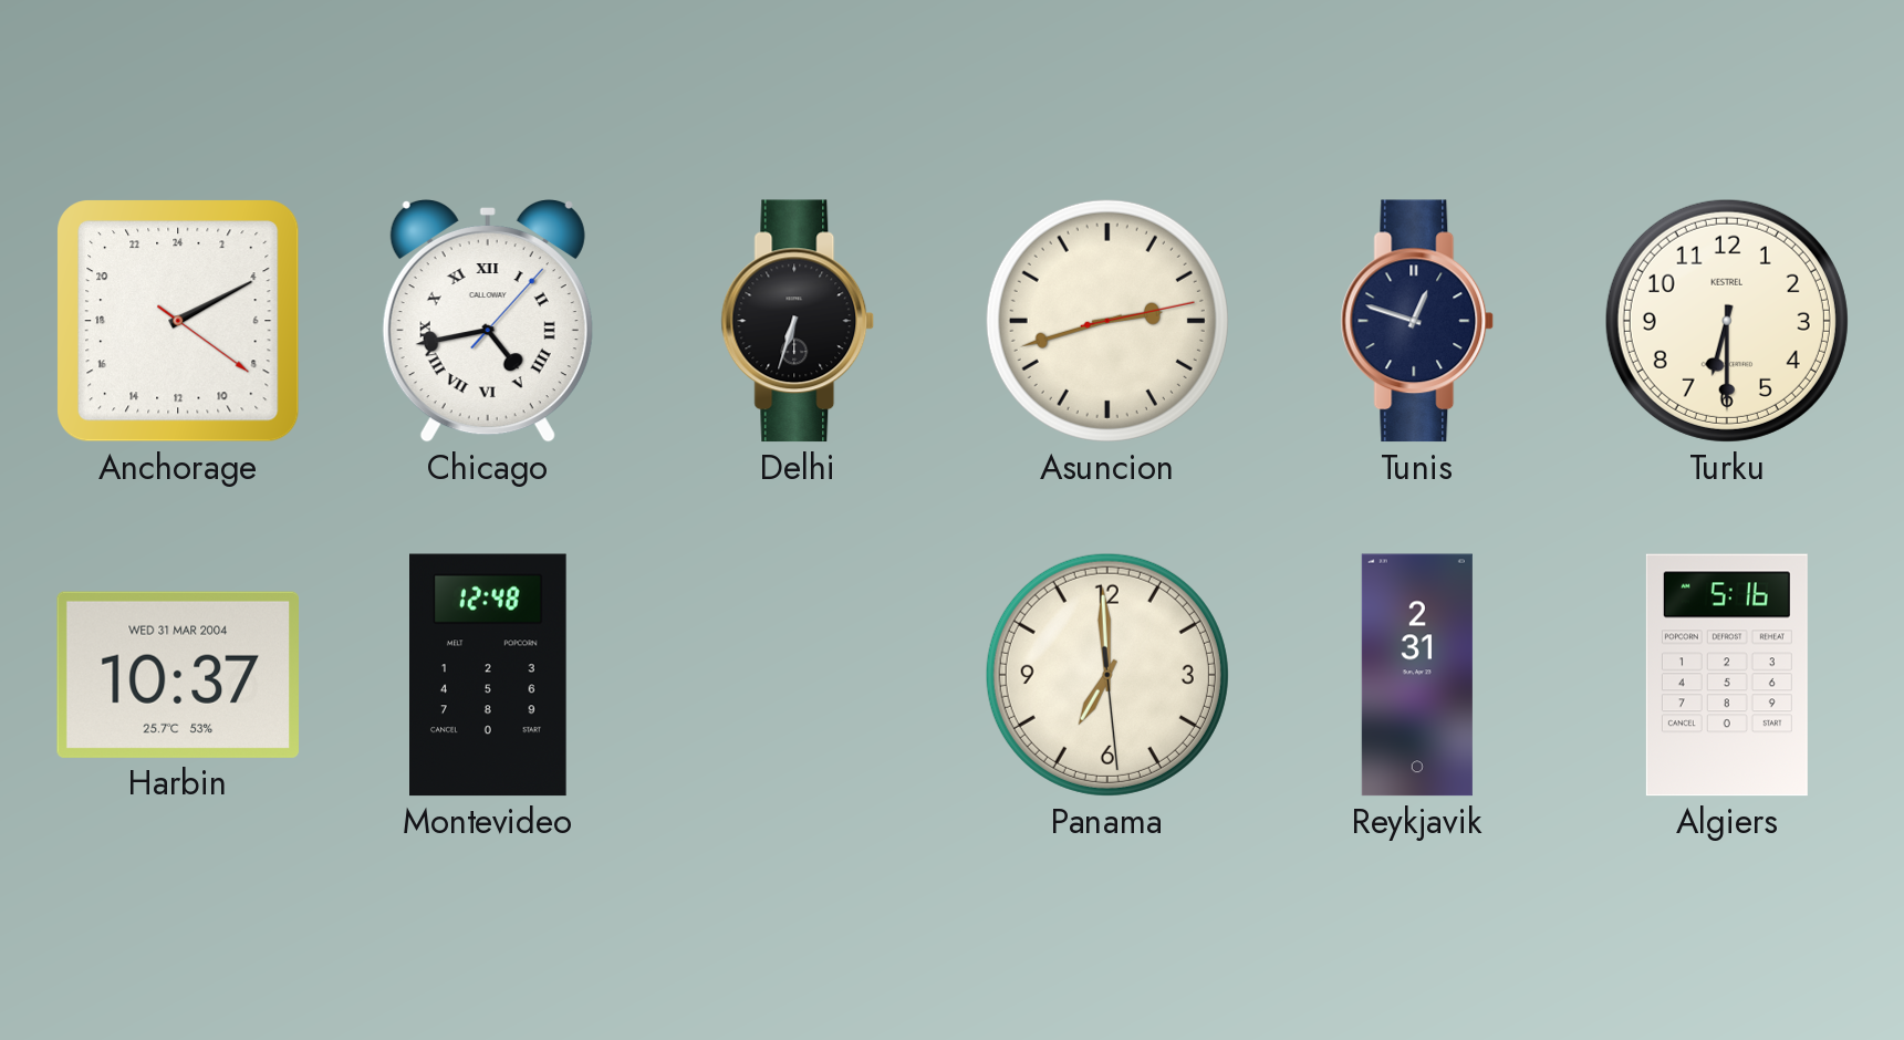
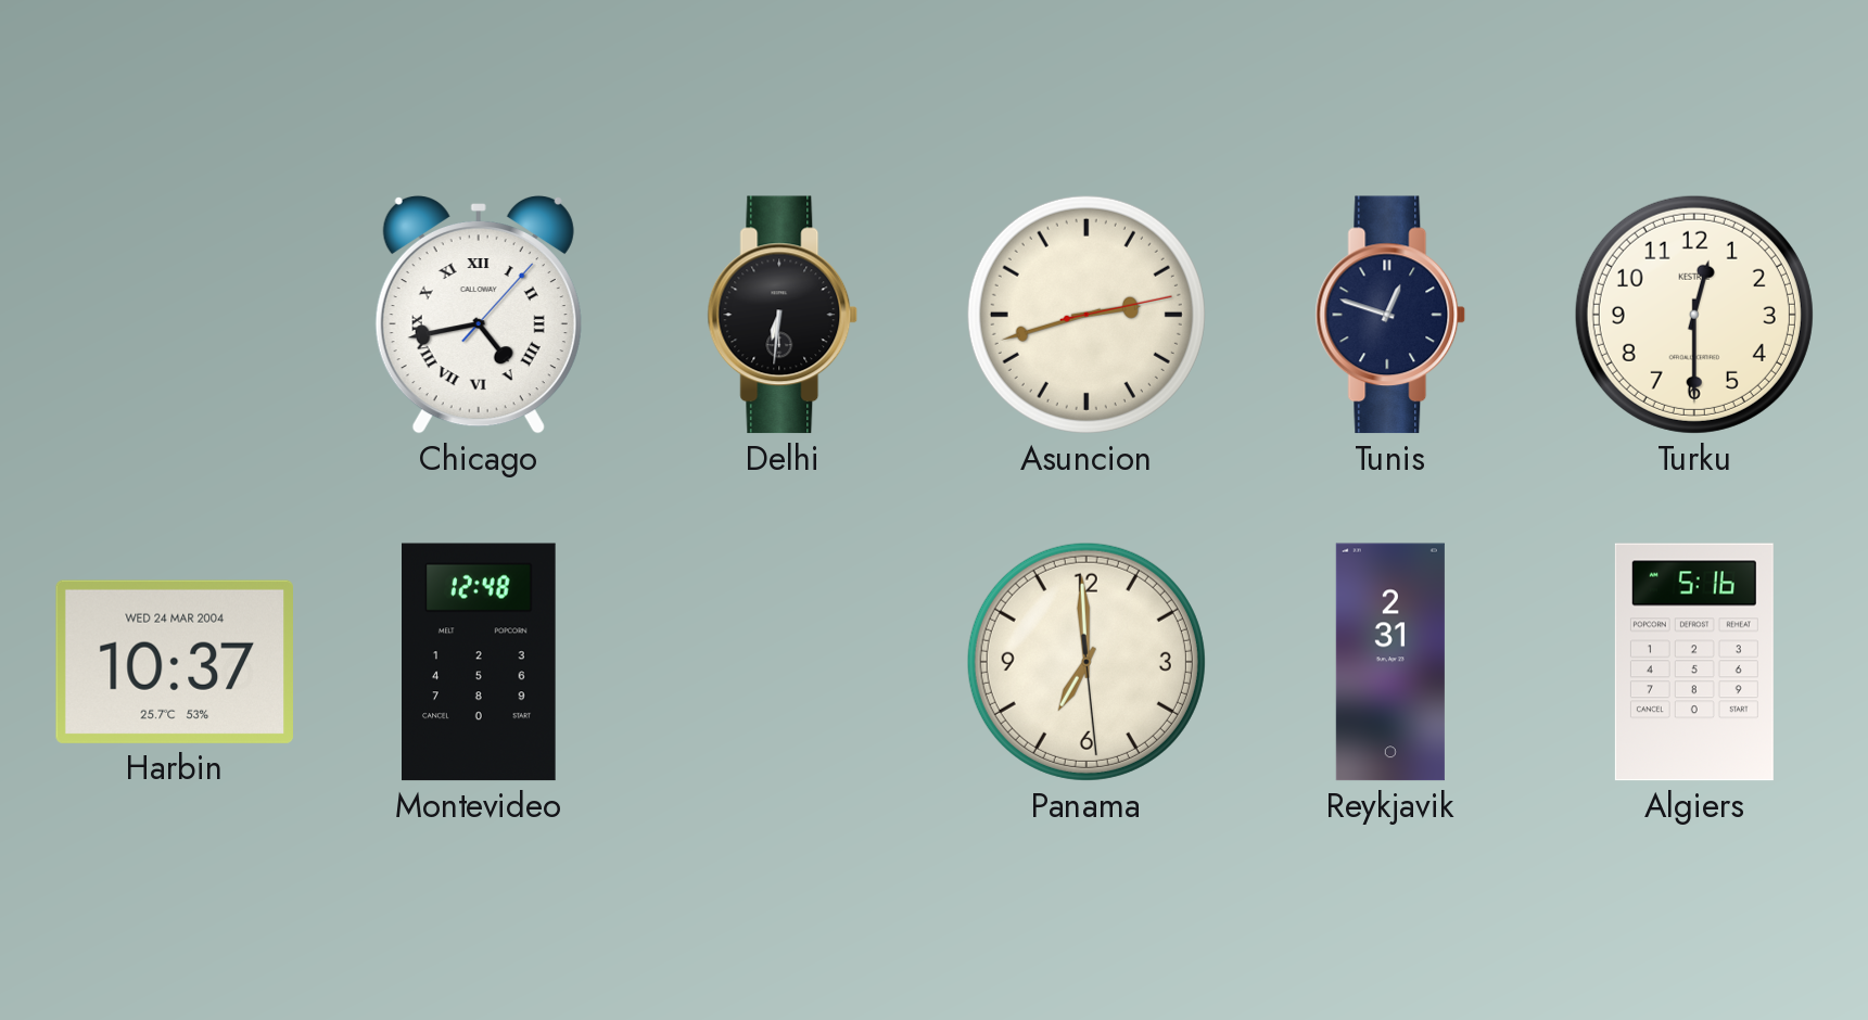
Anchorage: 4:10 -> none
Delhi: 6:33 -> 6:31
Turku: 6:30 -> 12:30
Harbin date: WED 31 MAR 2004 -> WED 24 MAR 2004
